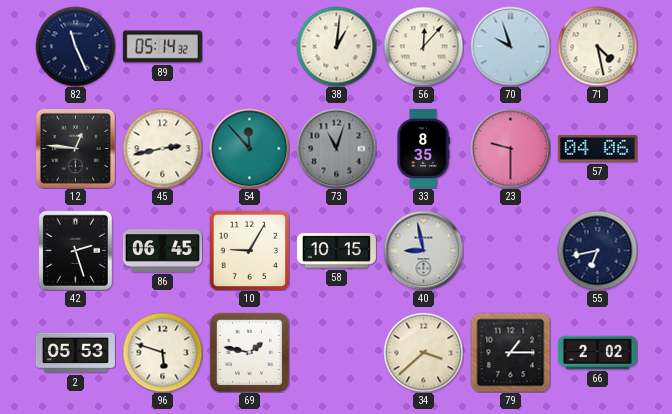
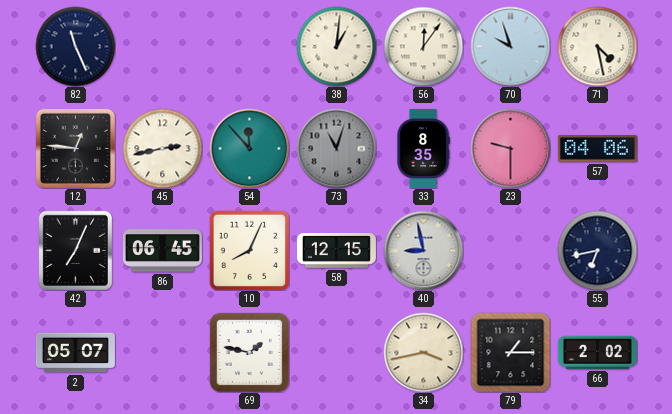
89: 05:14 -> none
56: 12:07 -> 12:06
42: 2:27 -> 7:04
10: 9:05 -> 8:04
58: 10:15 -> 12:15
2: 05:53 -> 05:07
96: 5:48 -> none
34: 3:38 -> 3:43
